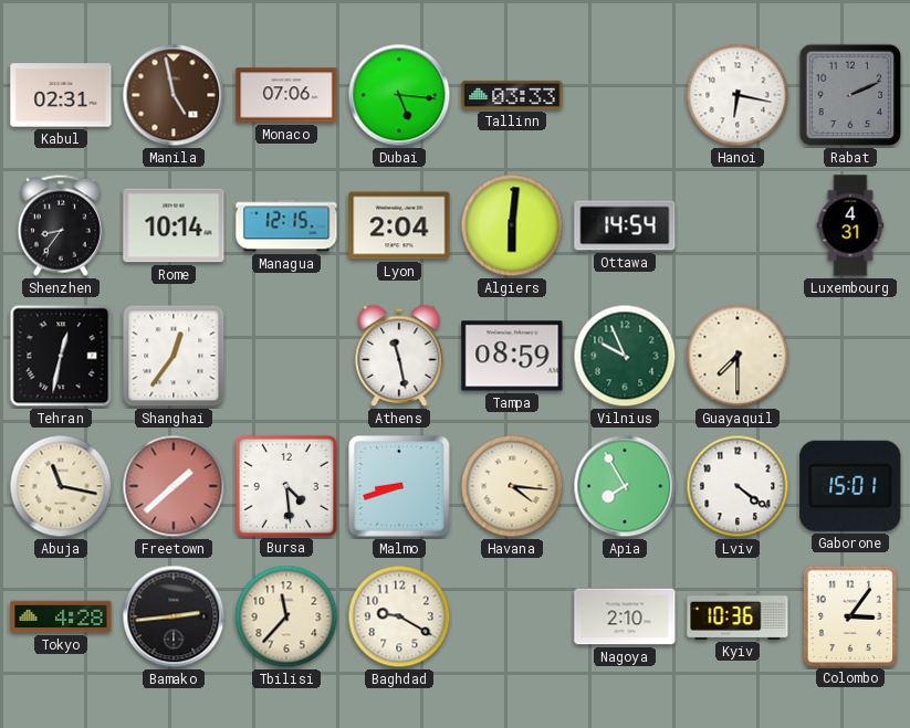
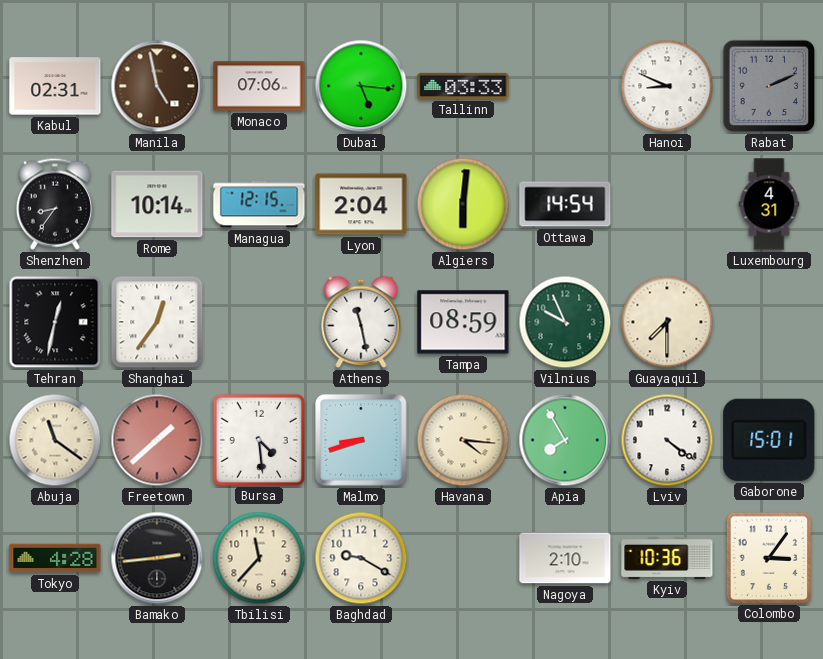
Hanoi: 6:17 -> 8:49
Abuja: 11:17 -> 11:21
